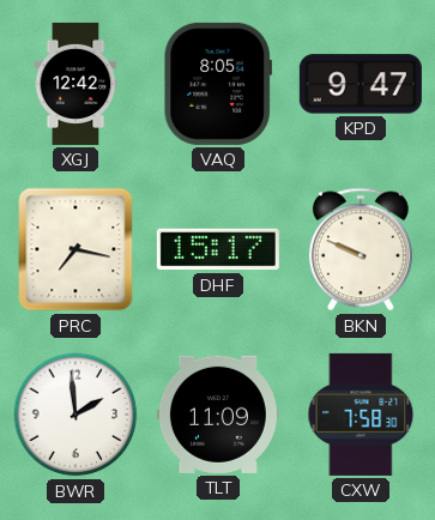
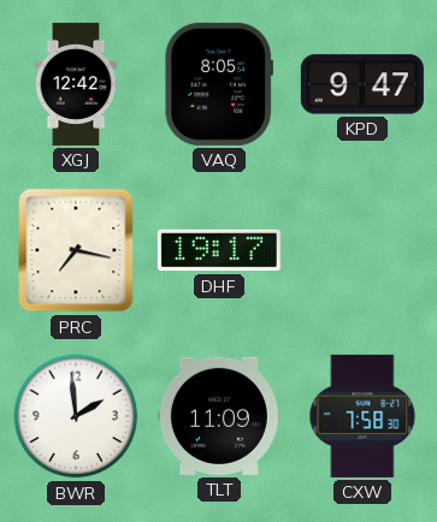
DHF: 15:17 -> 19:17
BKN: 9:49 -> none
